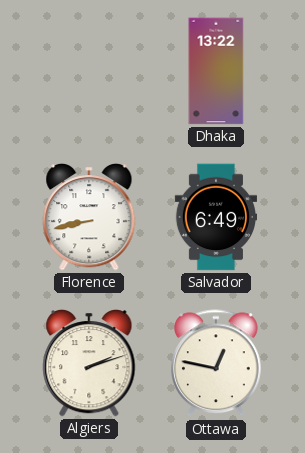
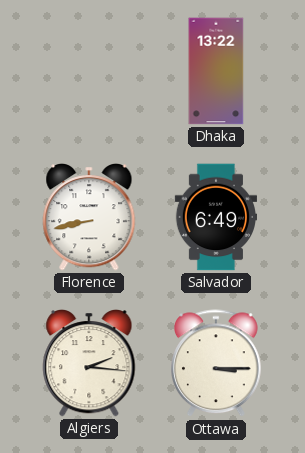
Algiers: 2:12 -> 2:16
Ottawa: 12:47 -> 3:15
